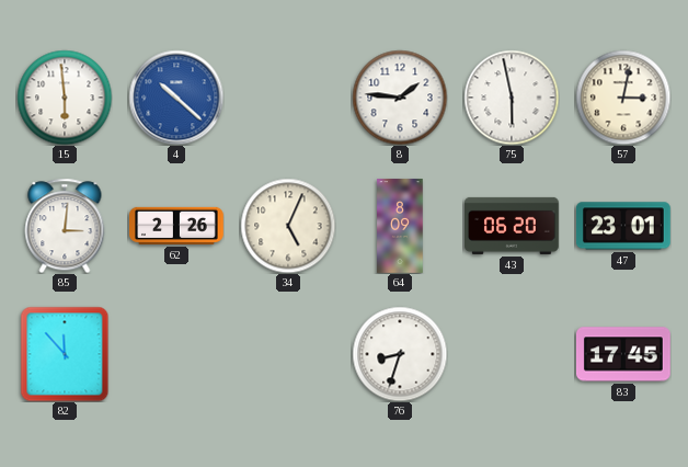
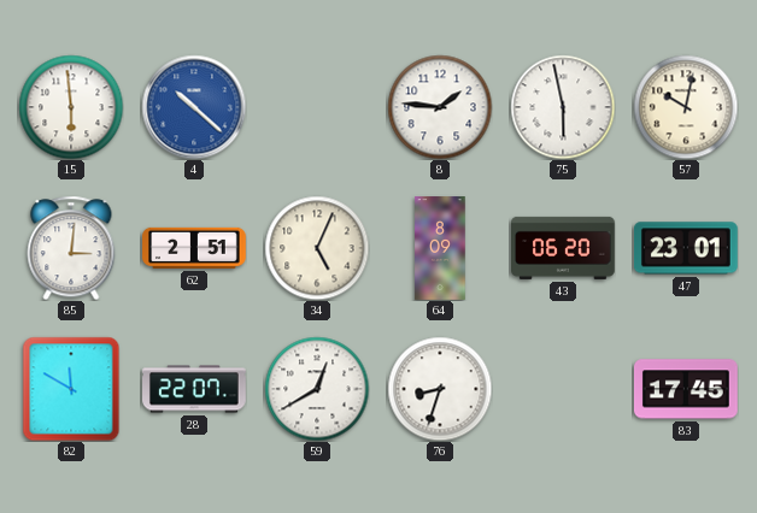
57: 3:02 -> 10:02
62: 2:26 -> 2:51
82: 11:53 -> 11:50
28: none -> 22:07
59: none -> 12:40
